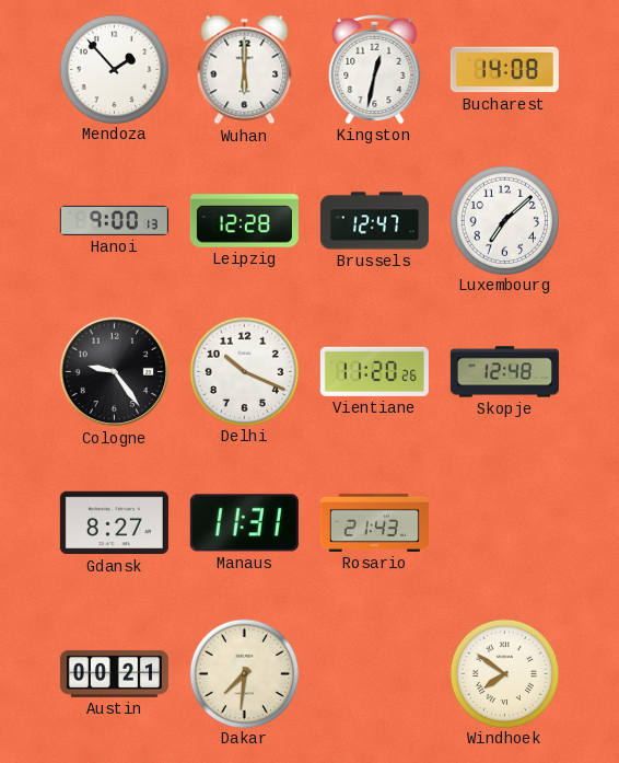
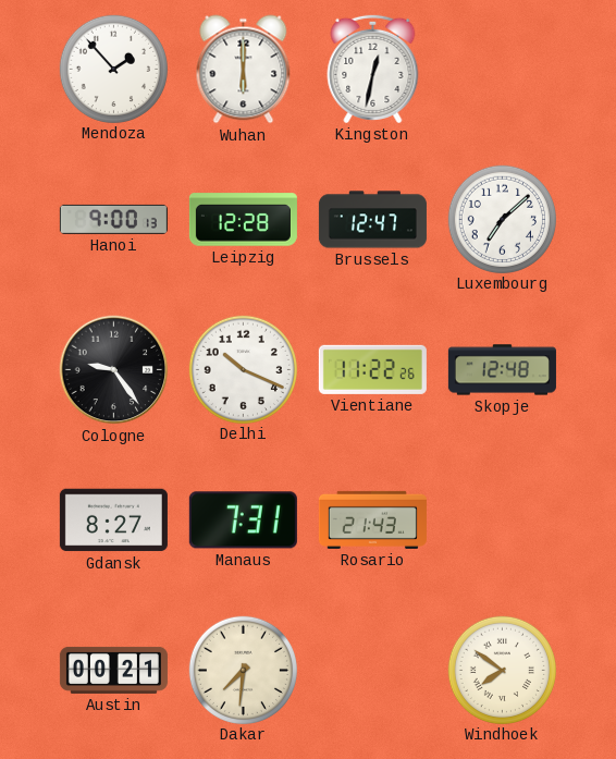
Bucharest: 14:08 -> none
Vientiane: 11:20 -> 11:22
Manaus: 11:31 -> 7:31
